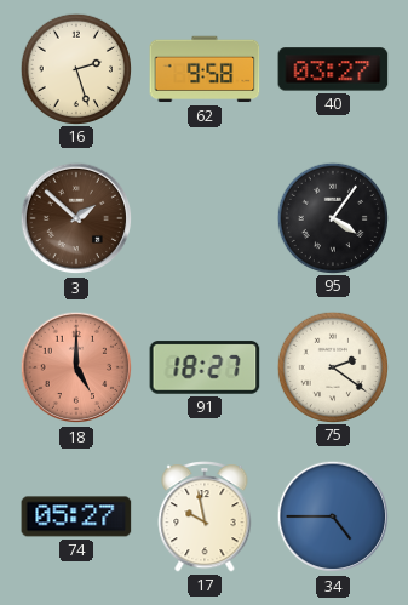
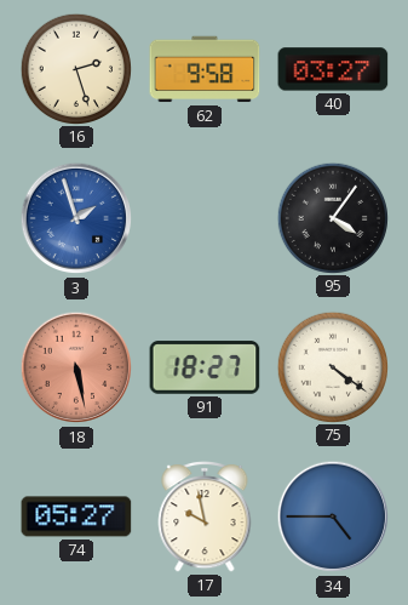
3: 1:52 -> 1:57
3 dial: brown -> blue
18: 5:00 -> 5:28
75: 2:21 -> 4:21
